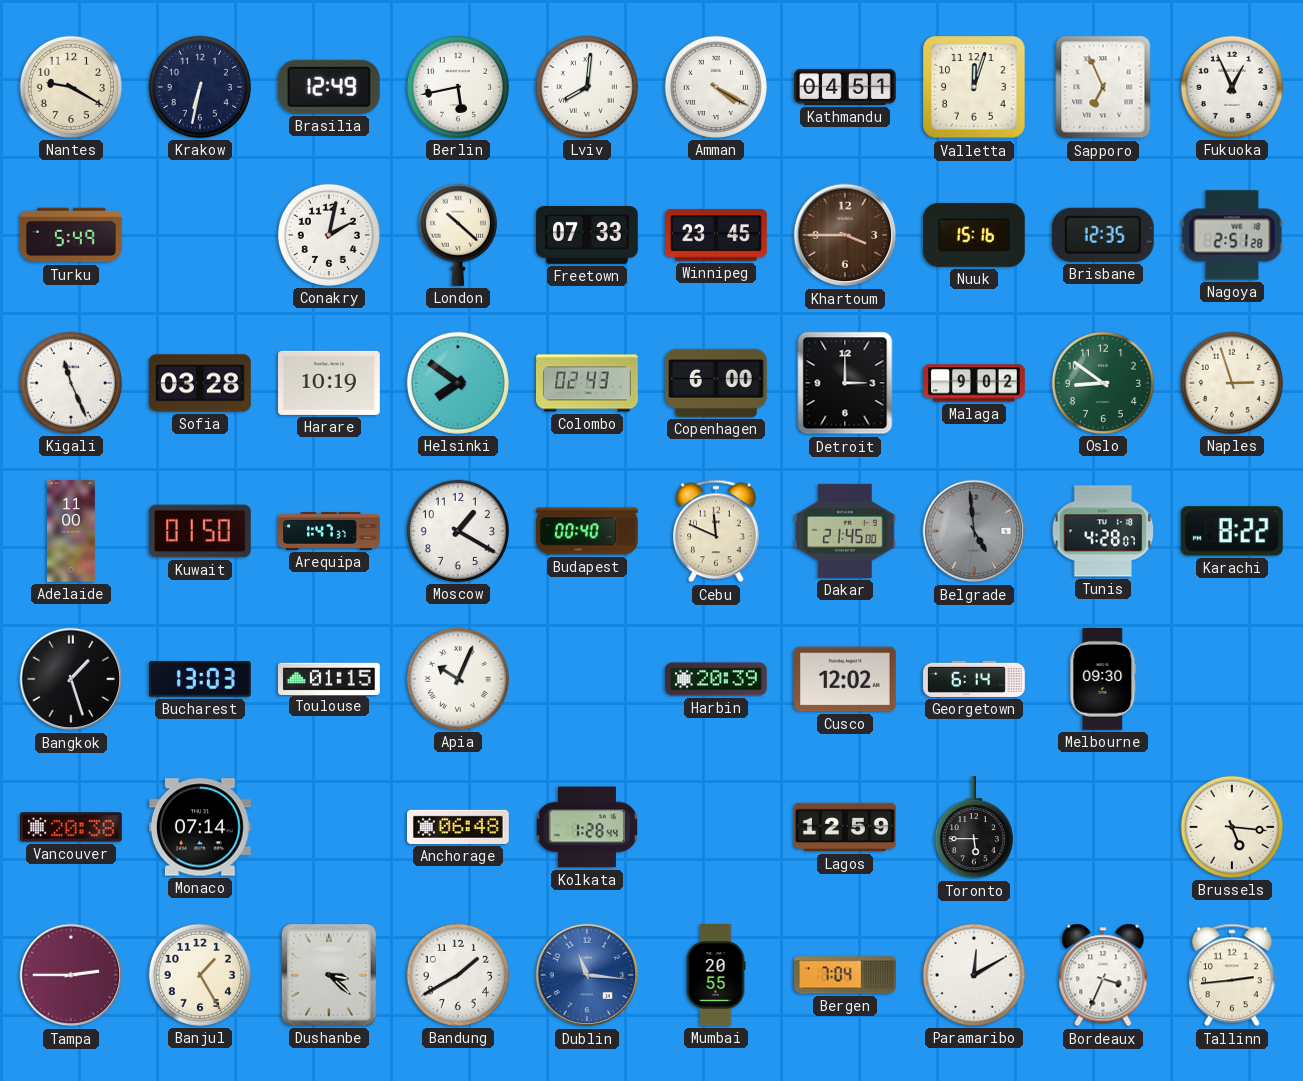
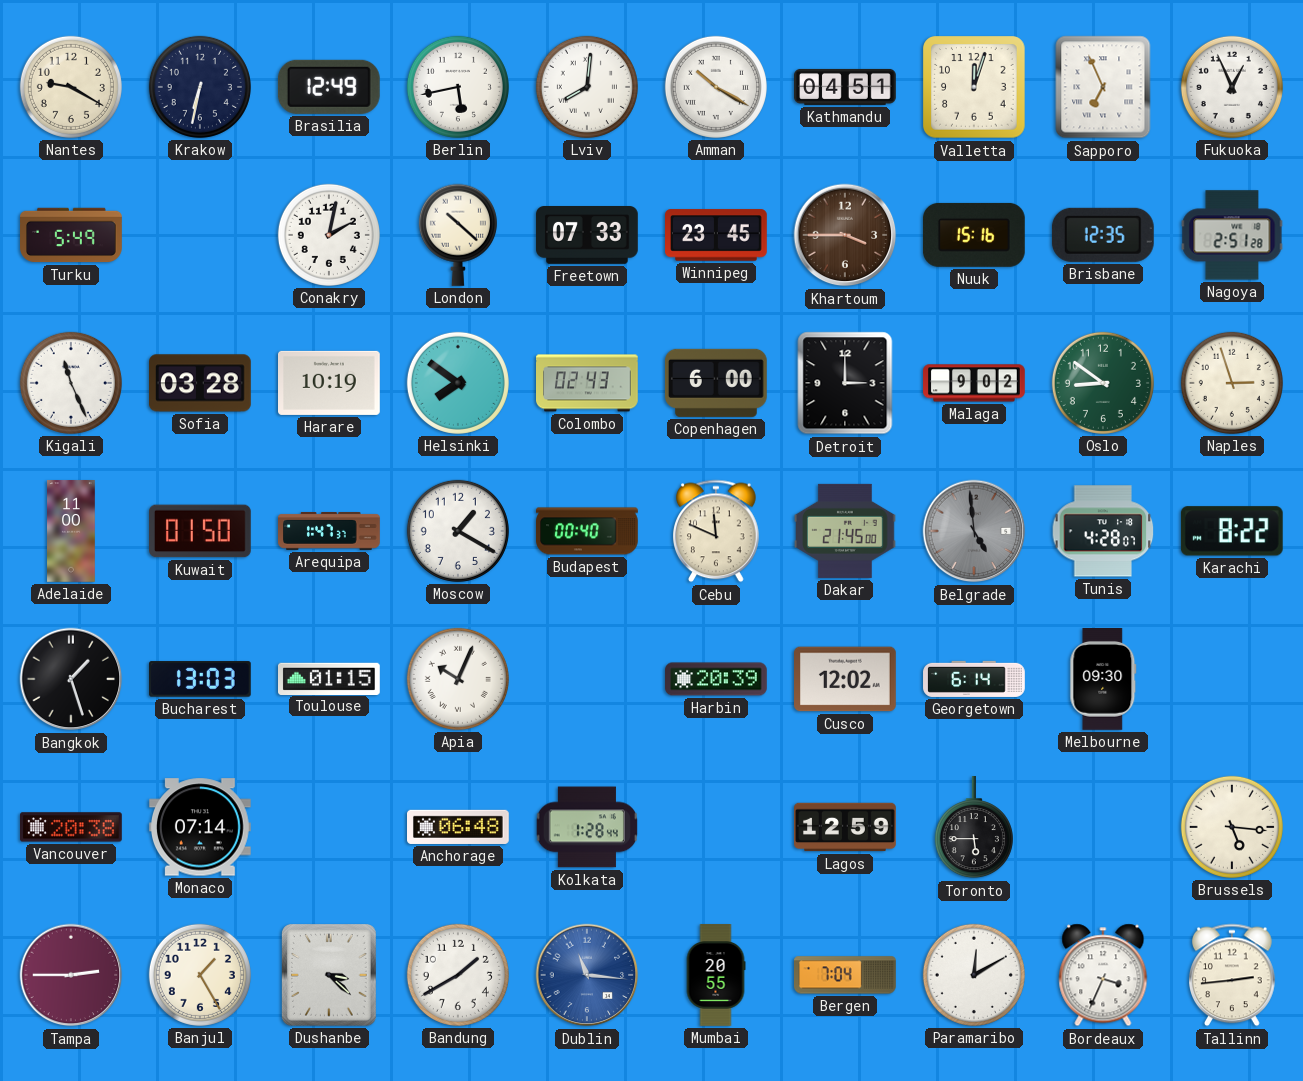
Amman: 4:20 -> 10:20
